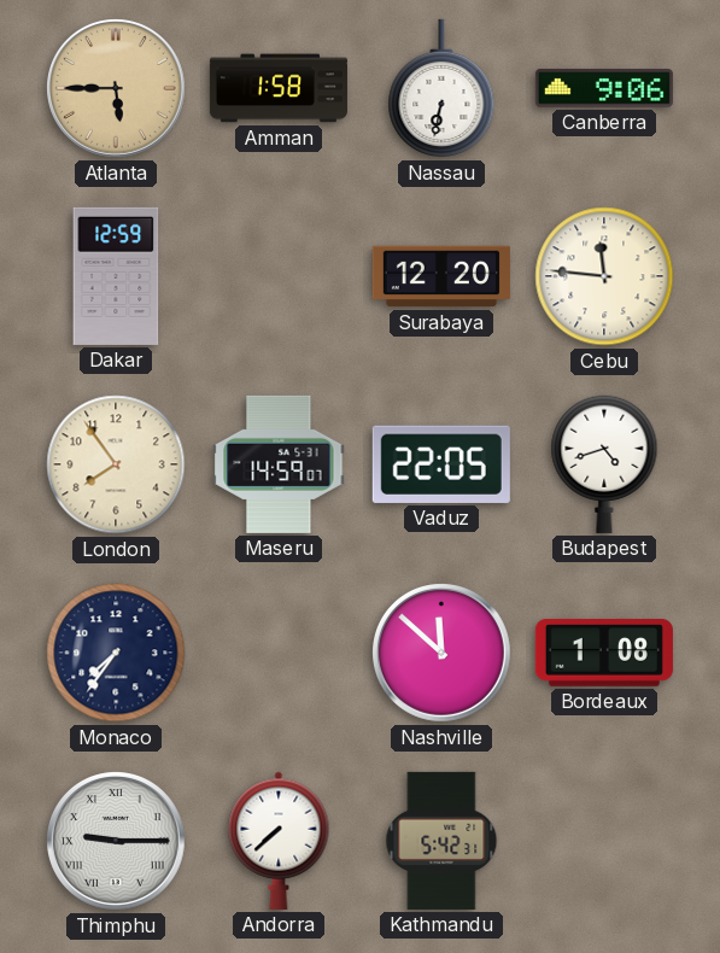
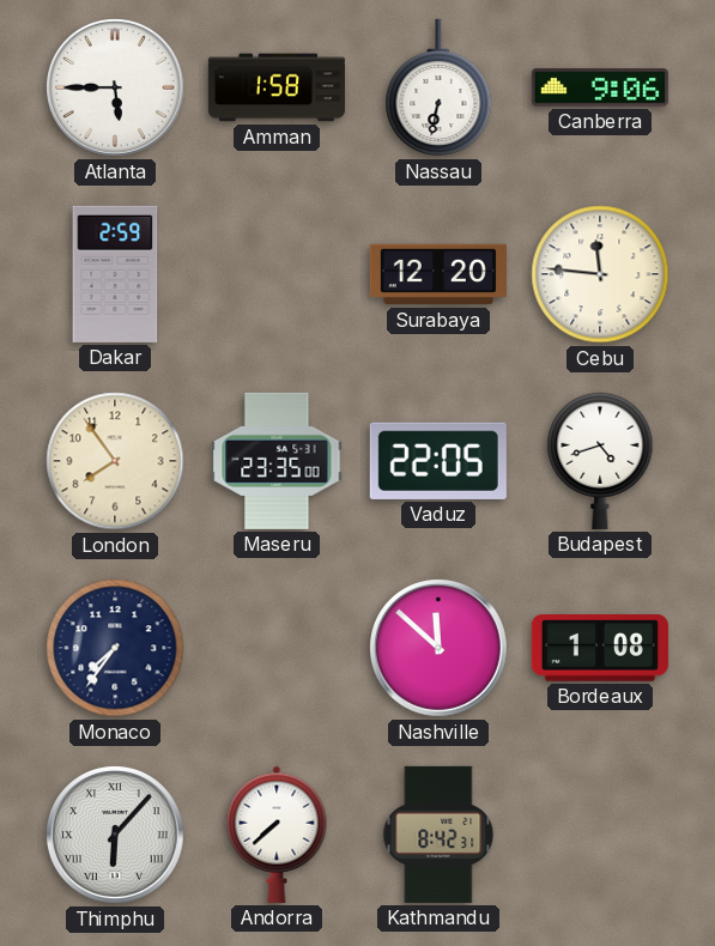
Atlanta dial: champagne -> white
Dakar: 12:59 -> 2:59
Maseru: 14:59 -> 23:35
Thimphu: 9:15 -> 6:07
Kathmandu: 5:42 -> 8:42
